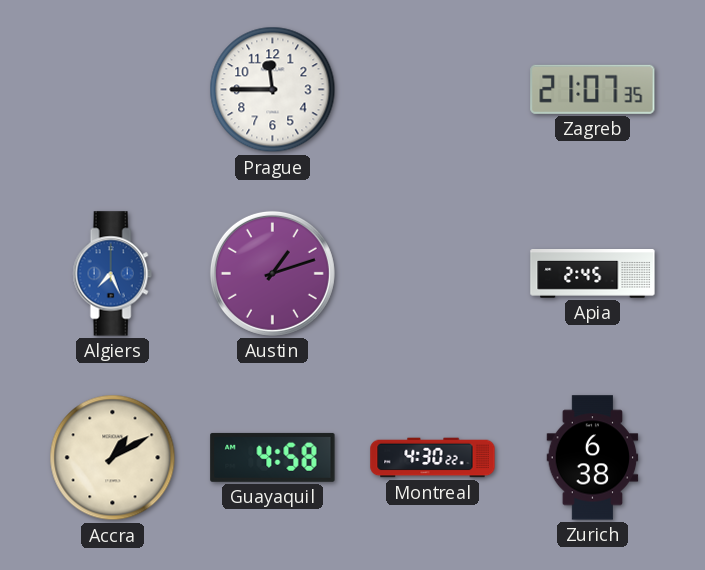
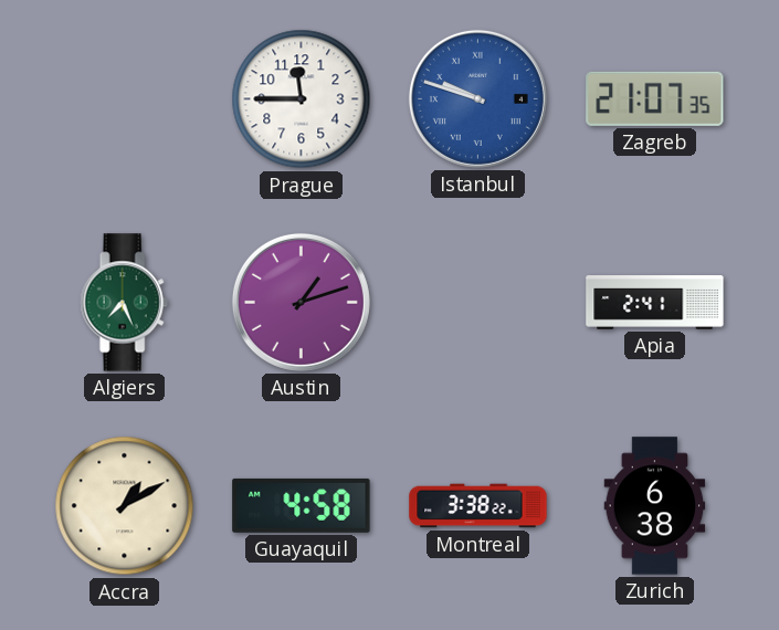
Istanbul: none -> 9:48
Algiers dial: blue -> green
Apia: 2:45 -> 2:41
Montreal: 4:30 -> 3:38
